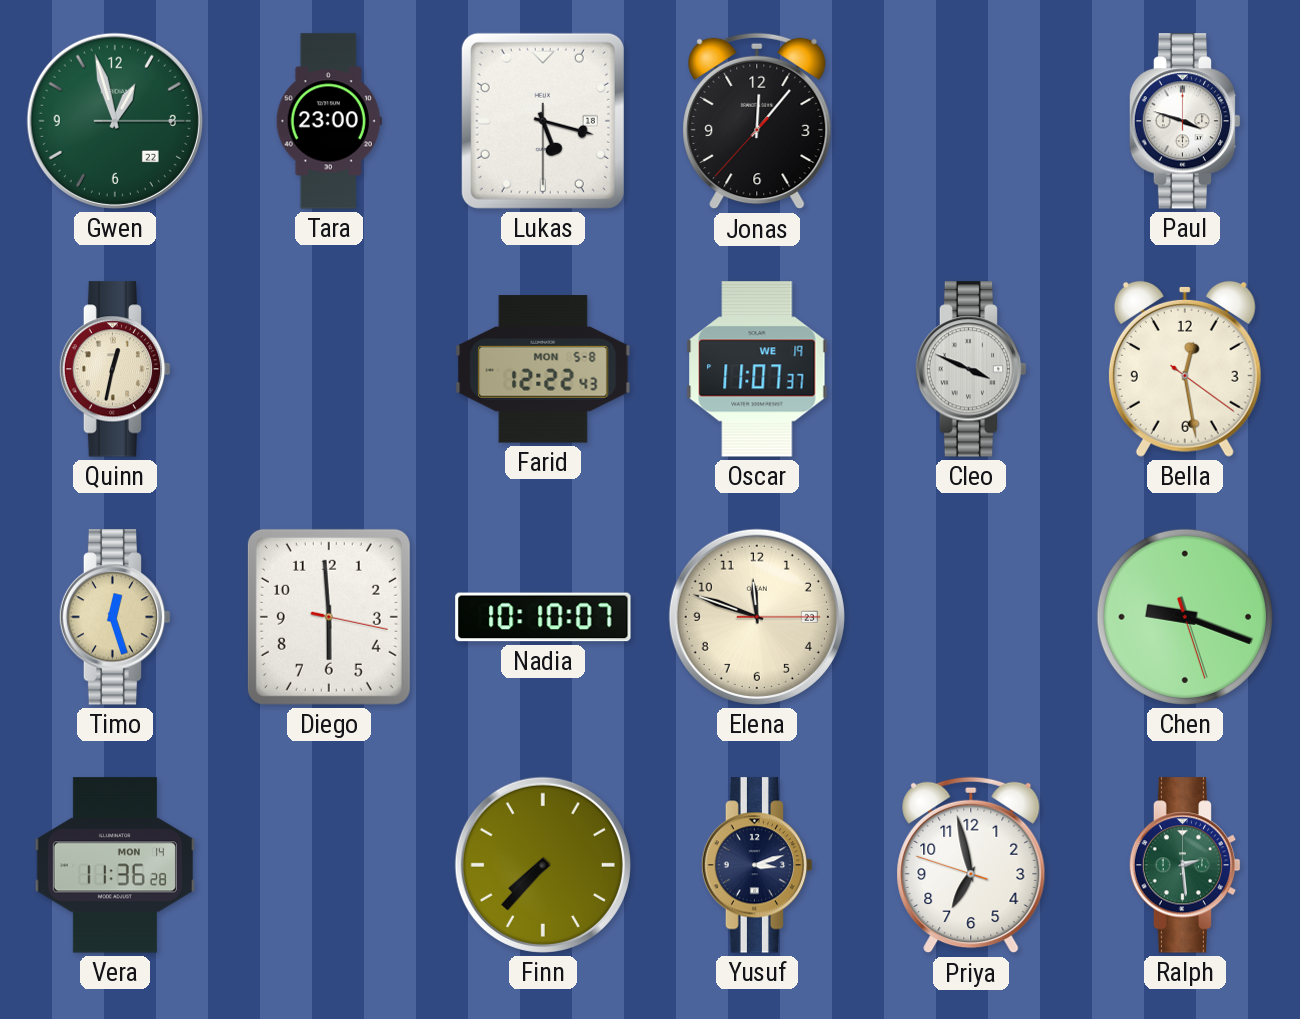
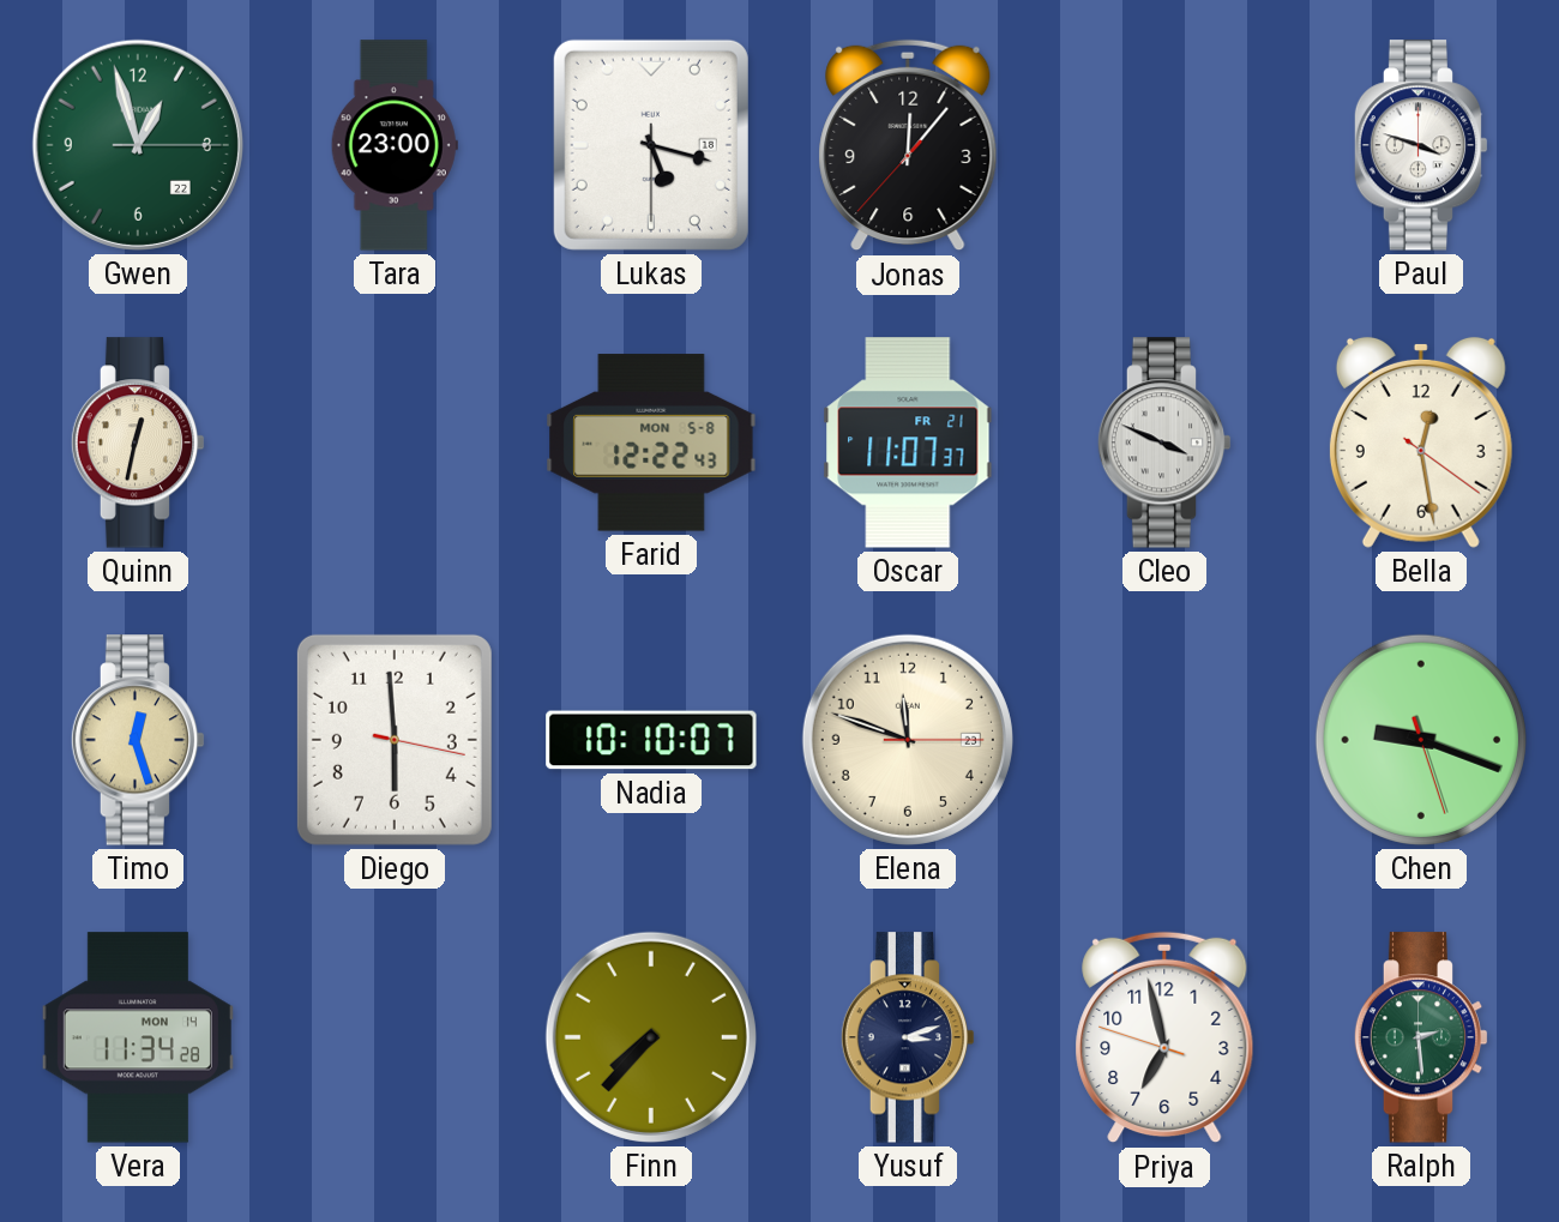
Oscar date: WE 19 -> FR 21
Vera: 11:36 -> 11:34
